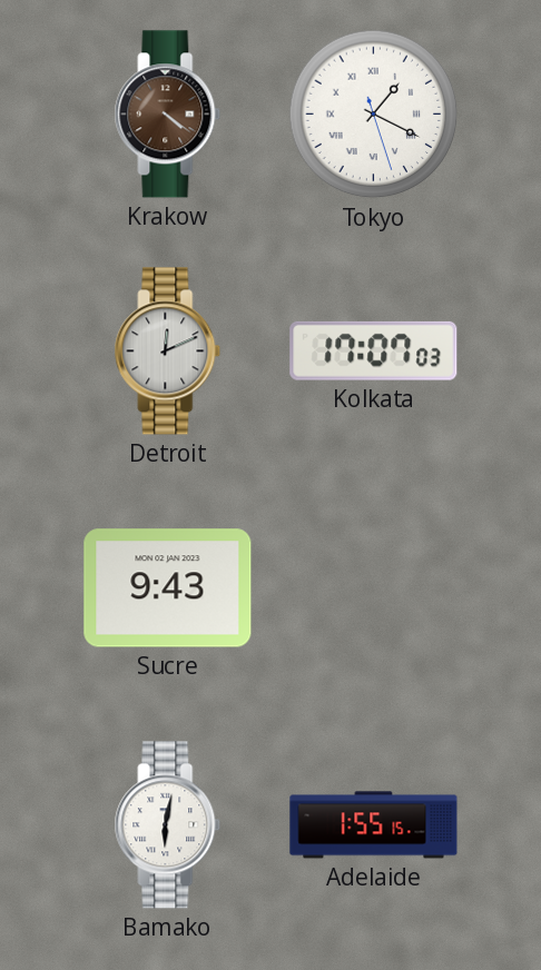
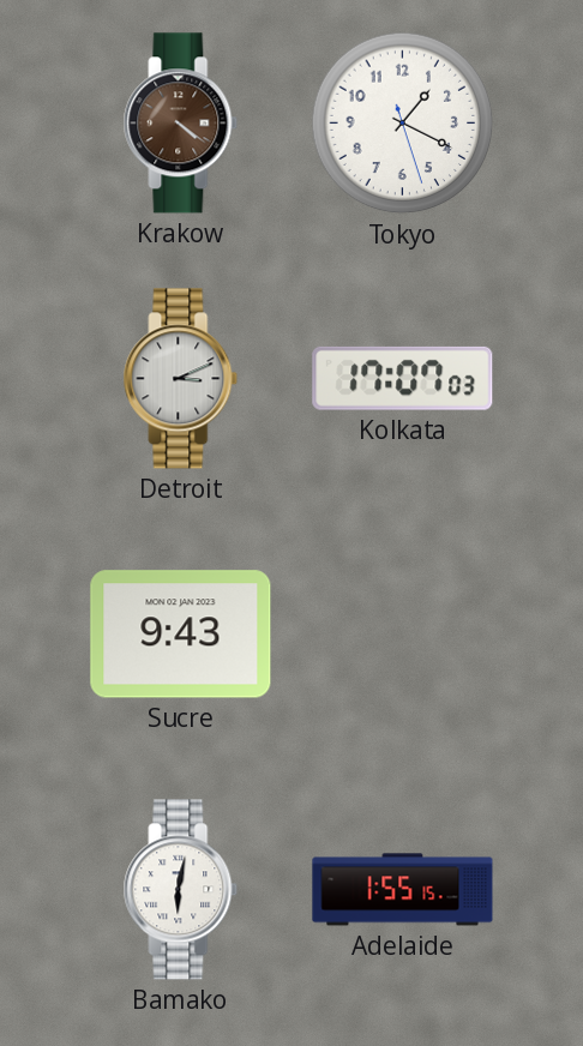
Tokyo numerals: Roman -> Arabic
Detroit: 12:11 -> 3:11
